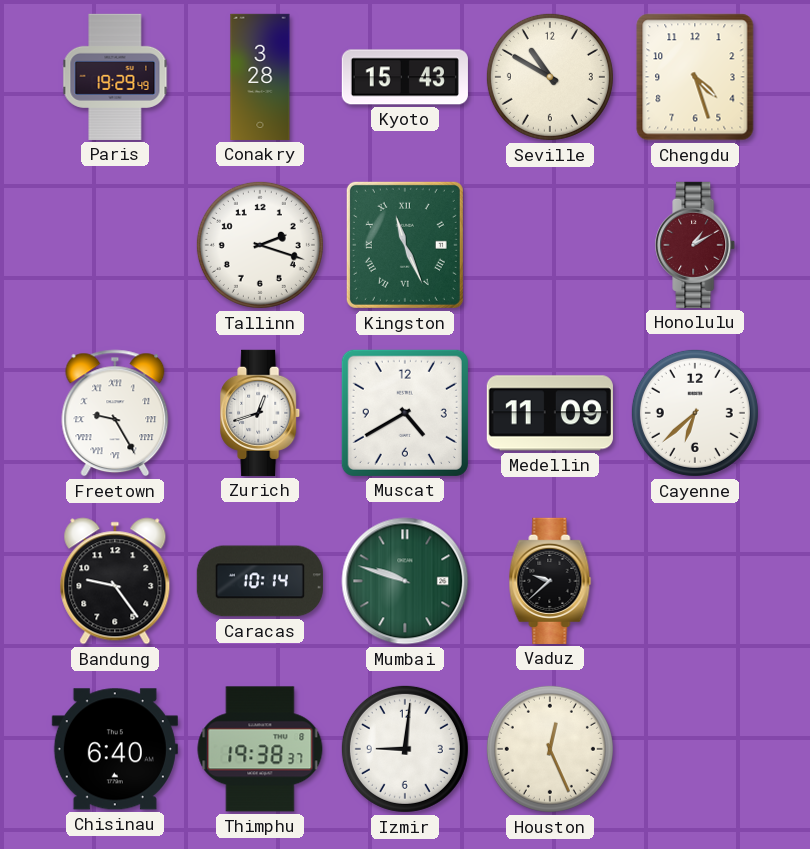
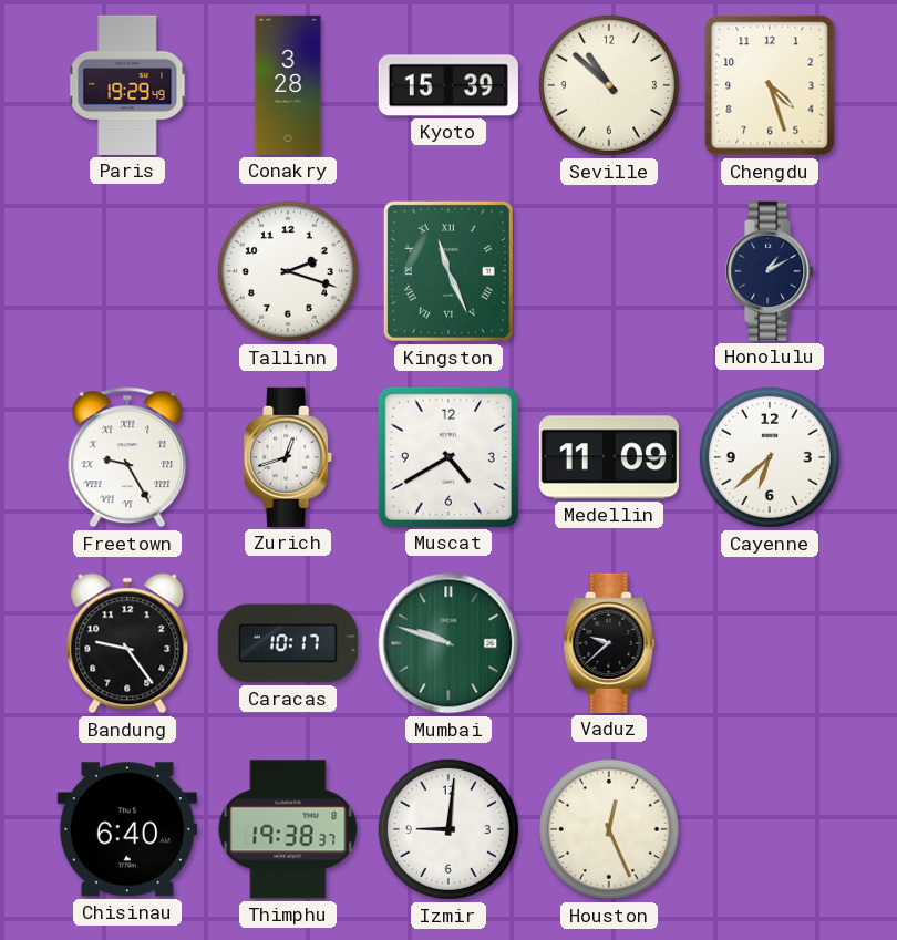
Kyoto: 15:43 -> 15:39
Seville: 10:50 -> 10:52
Honolulu dial: burgundy -> navy
Caracas: 10:14 -> 10:17
